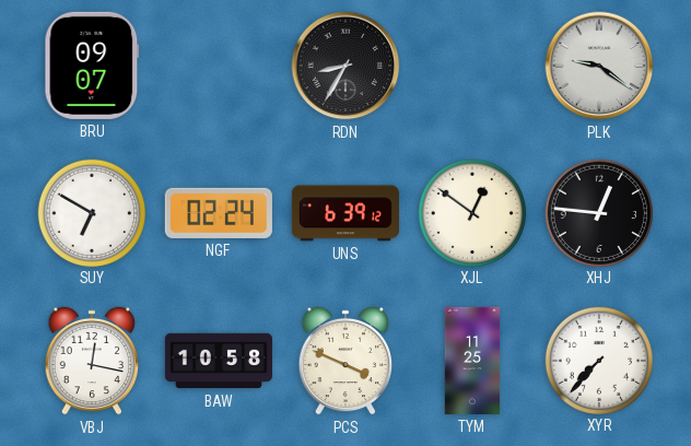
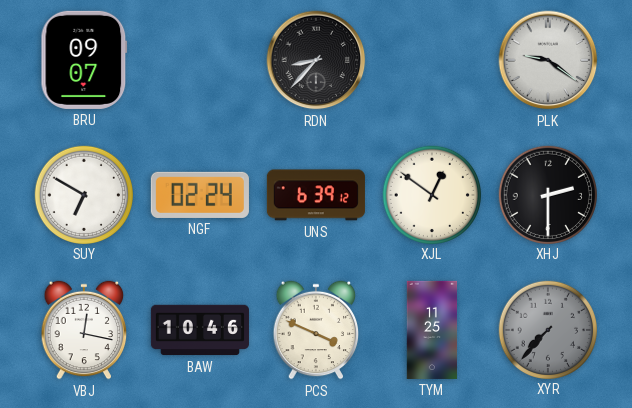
RDN: 8:35 -> 8:37
XHJ: 12:46 -> 2:30
BAW: 10:58 -> 10:46
XYR dial: white -> grey
